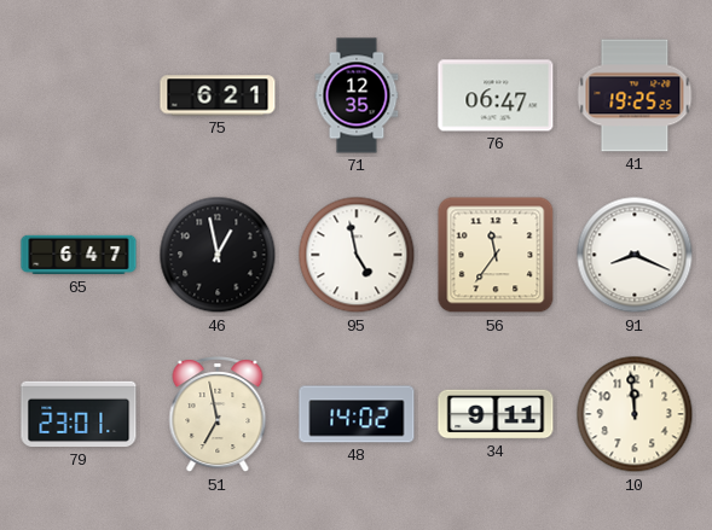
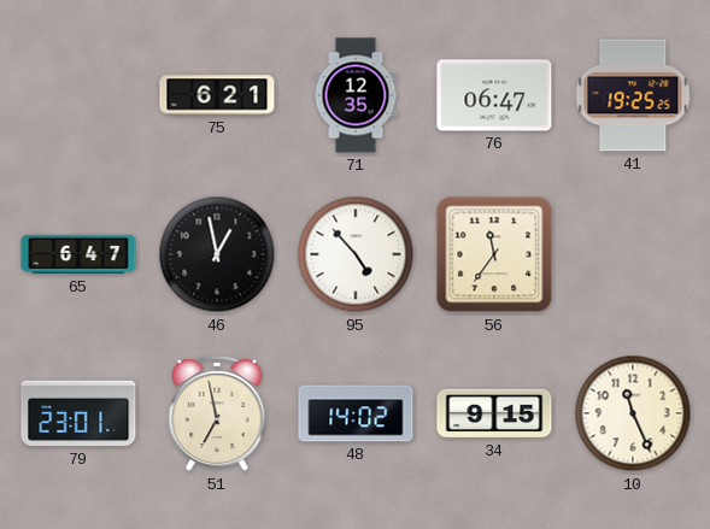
95: 4:58 -> 4:53
91: 8:19 -> none
34: 9:11 -> 9:15
10: 11:59 -> 11:26
